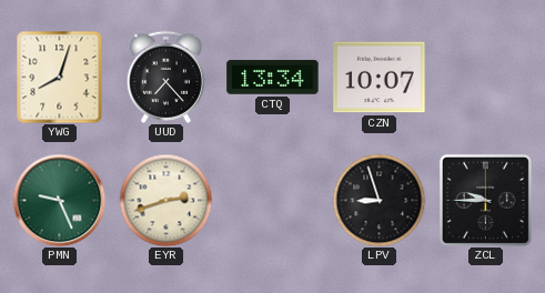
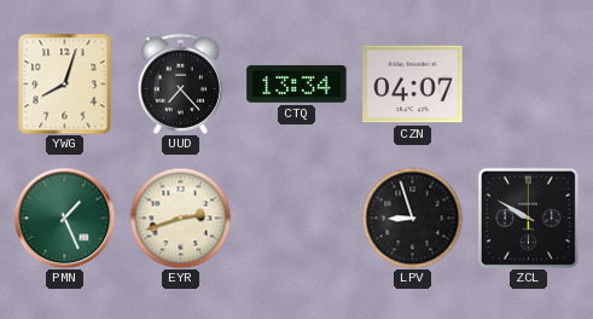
CZN: 10:07 -> 04:07
PMN: 9:26 -> 1:26
ZCL: 9:45 -> 9:50
